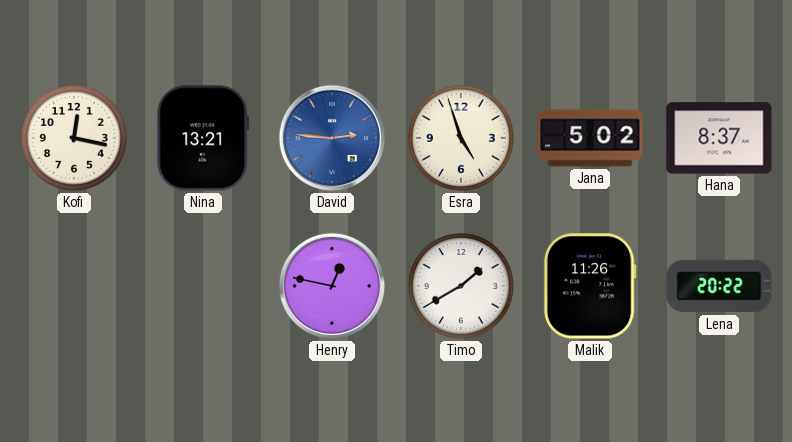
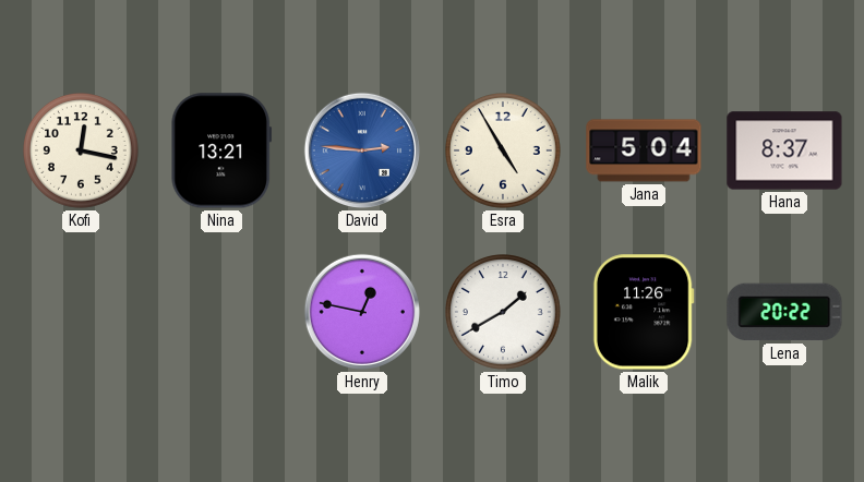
Esra: 4:57 -> 4:55
Jana: 5:02 -> 5:04
